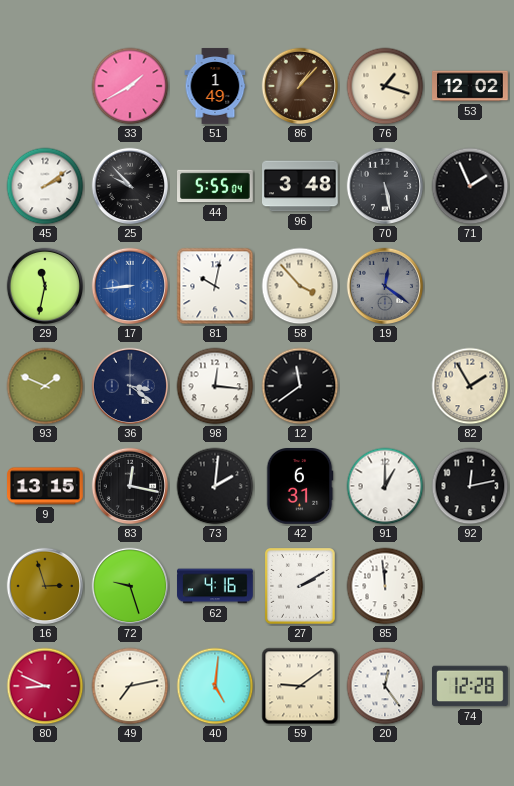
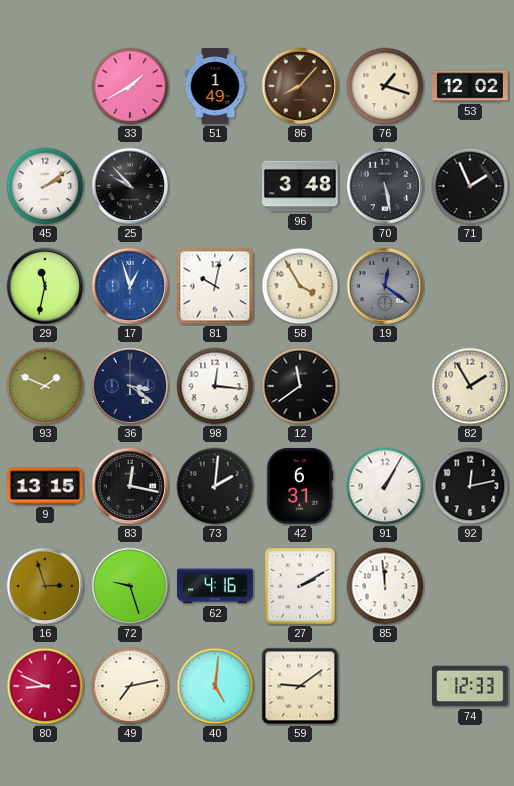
86: 1:07 -> 8:07
44: 5:55 -> none
17: 8:44 -> 12:57
58: 3:53 -> 3:55
91: 1:00 -> 1:05
20: 12:24 -> none
74: 12:28 -> 12:33
